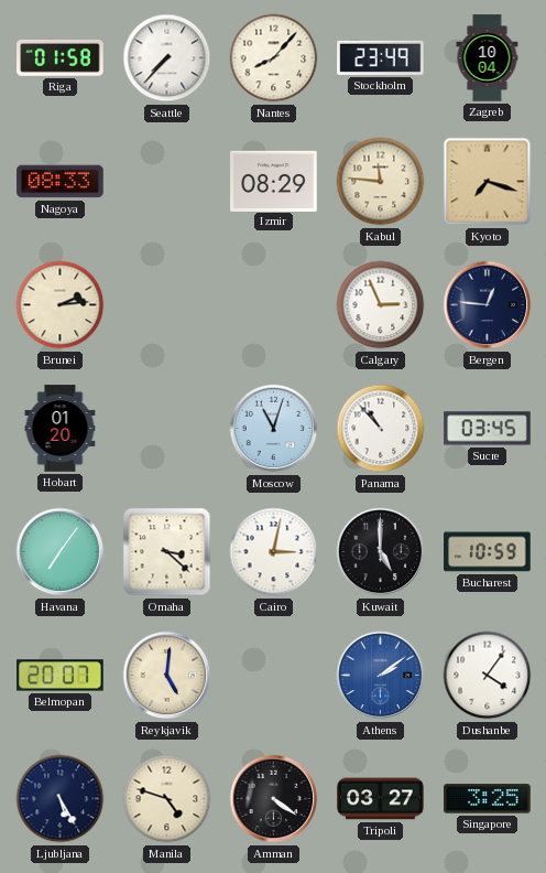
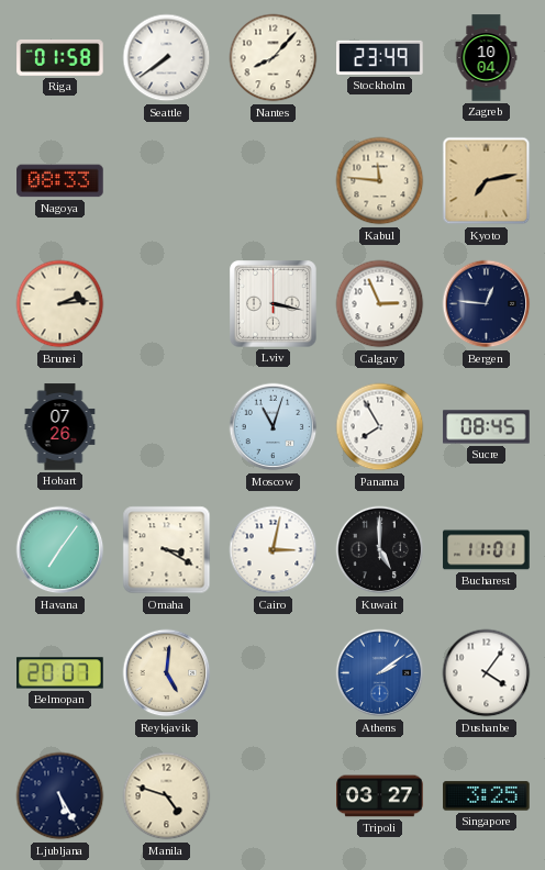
Seattle: 7:37 -> 7:39
Izmir: 08:29 -> none
Kyoto: 7:18 -> 7:13
Lviv: none -> 3:17
Hobart: 01:20 -> 07:26
Panama: 10:53 -> 7:55
Sucre: 03:45 -> 08:45
Omaha: 3:22 -> 3:20
Bucharest: 10:59 -> 11:01
Amman: 4:21 -> none
